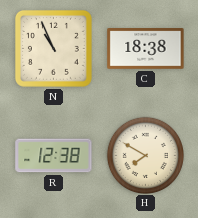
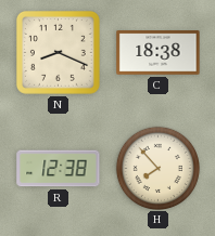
N: 10:56 -> 8:19
H: 7:50 -> 7:53
